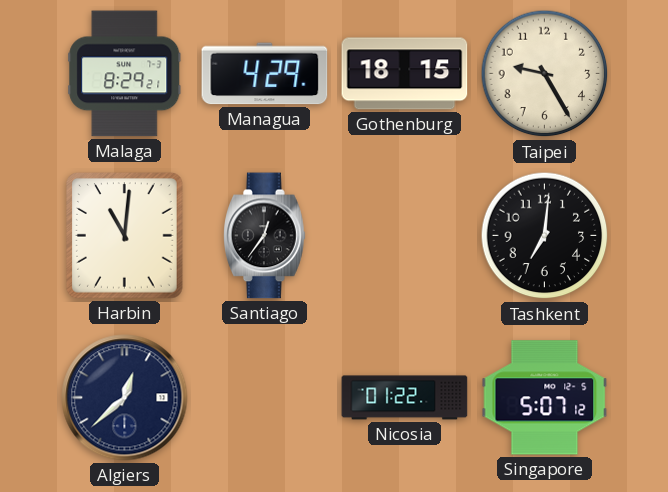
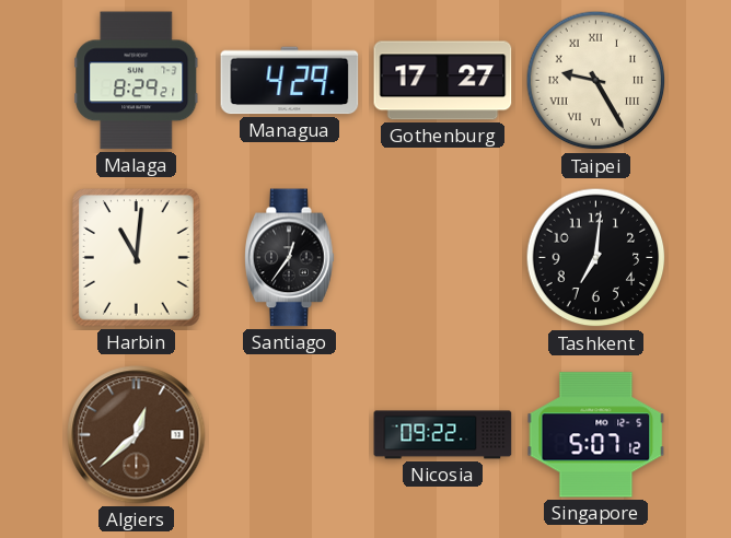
Gothenburg: 18:15 -> 17:27
Taipei numerals: Arabic -> Roman
Algiers dial: navy -> brown
Nicosia: 01:22 -> 09:22
